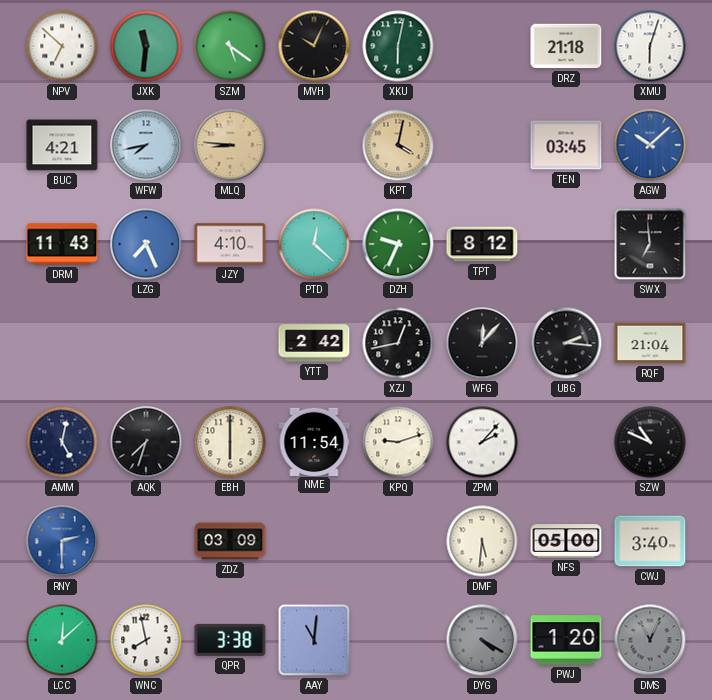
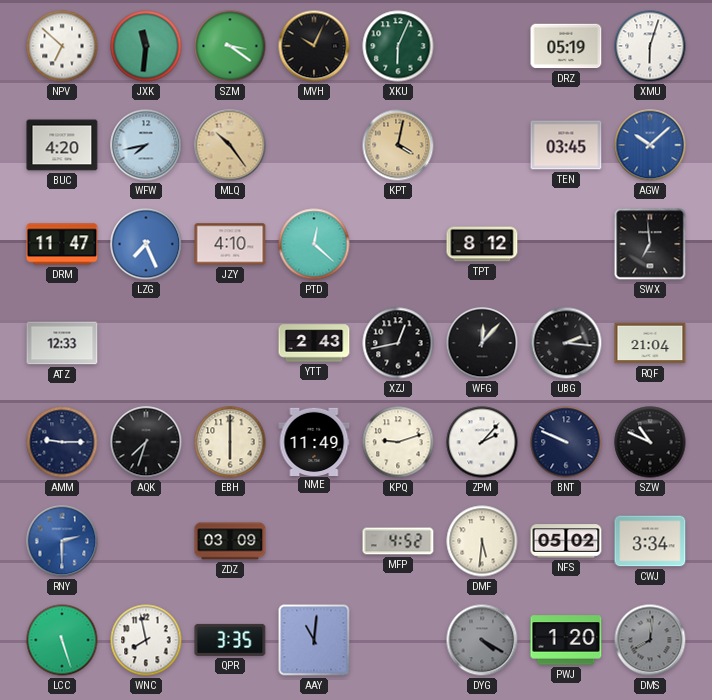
SZM: 5:21 -> 3:21
XKU: 6:02 -> 6:04
DRZ: 21:18 -> 05:19
BUC: 4:21 -> 4:20
MLQ: 8:46 -> 10:24
DRM: 11:43 -> 11:47
DZH: 9:34 -> none
ATZ: none -> 12:33
YTT: 2:42 -> 2:43
AMM: 5:02 -> 9:15
NME: 11:54 -> 11:49
BNT: none -> 9:49
MFP: none -> 4:52
NFS: 05:00 -> 05:02
CWJ: 3:40 -> 3:34
LCC: 12:08 -> 5:27
QPR: 3:38 -> 3:35
DMS: 11:04 -> 8:01
